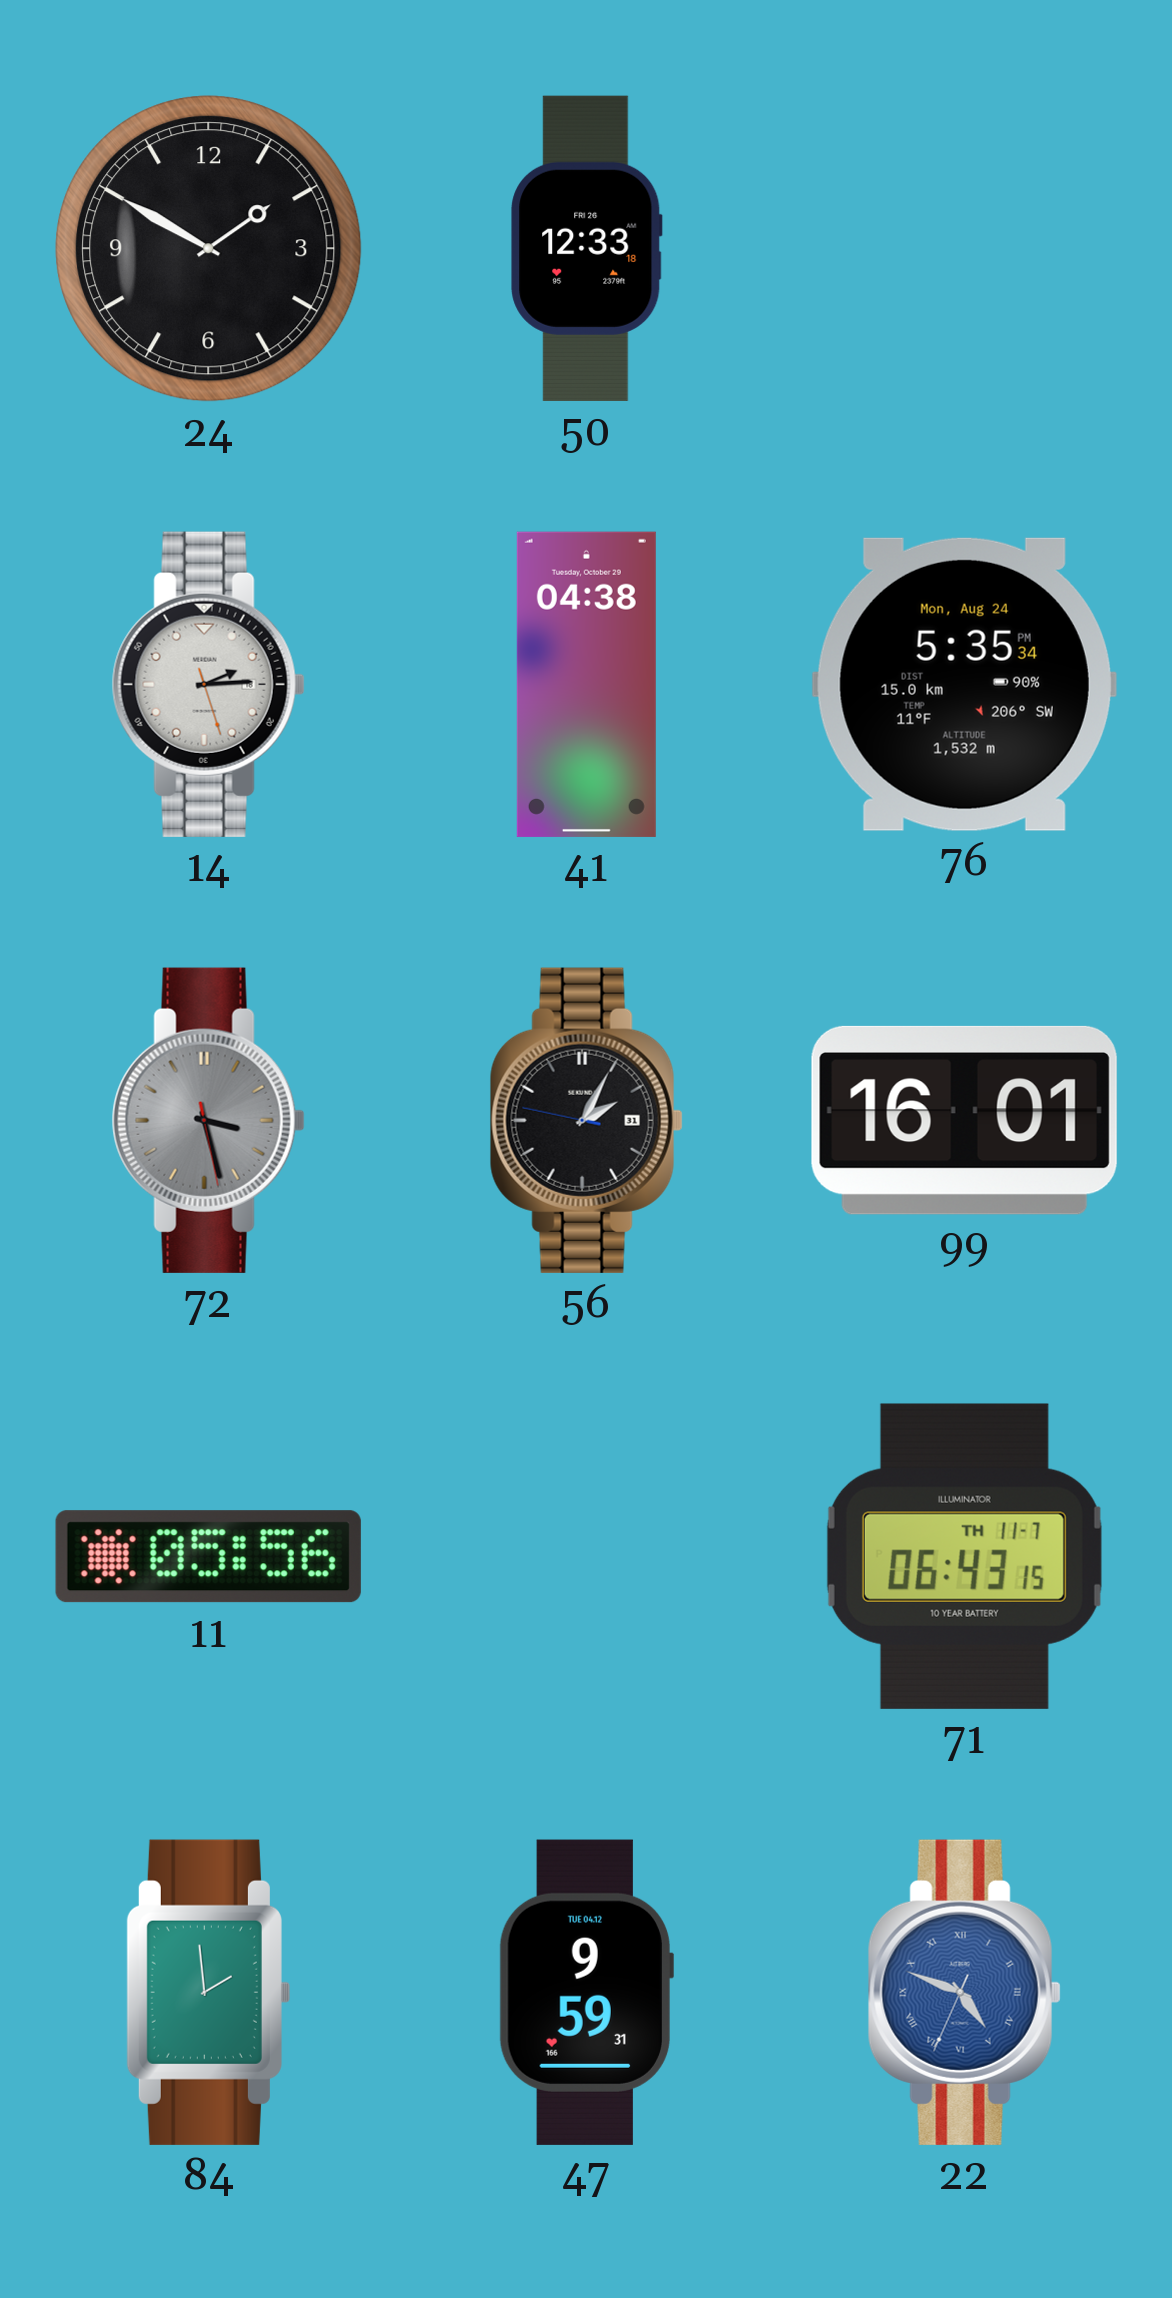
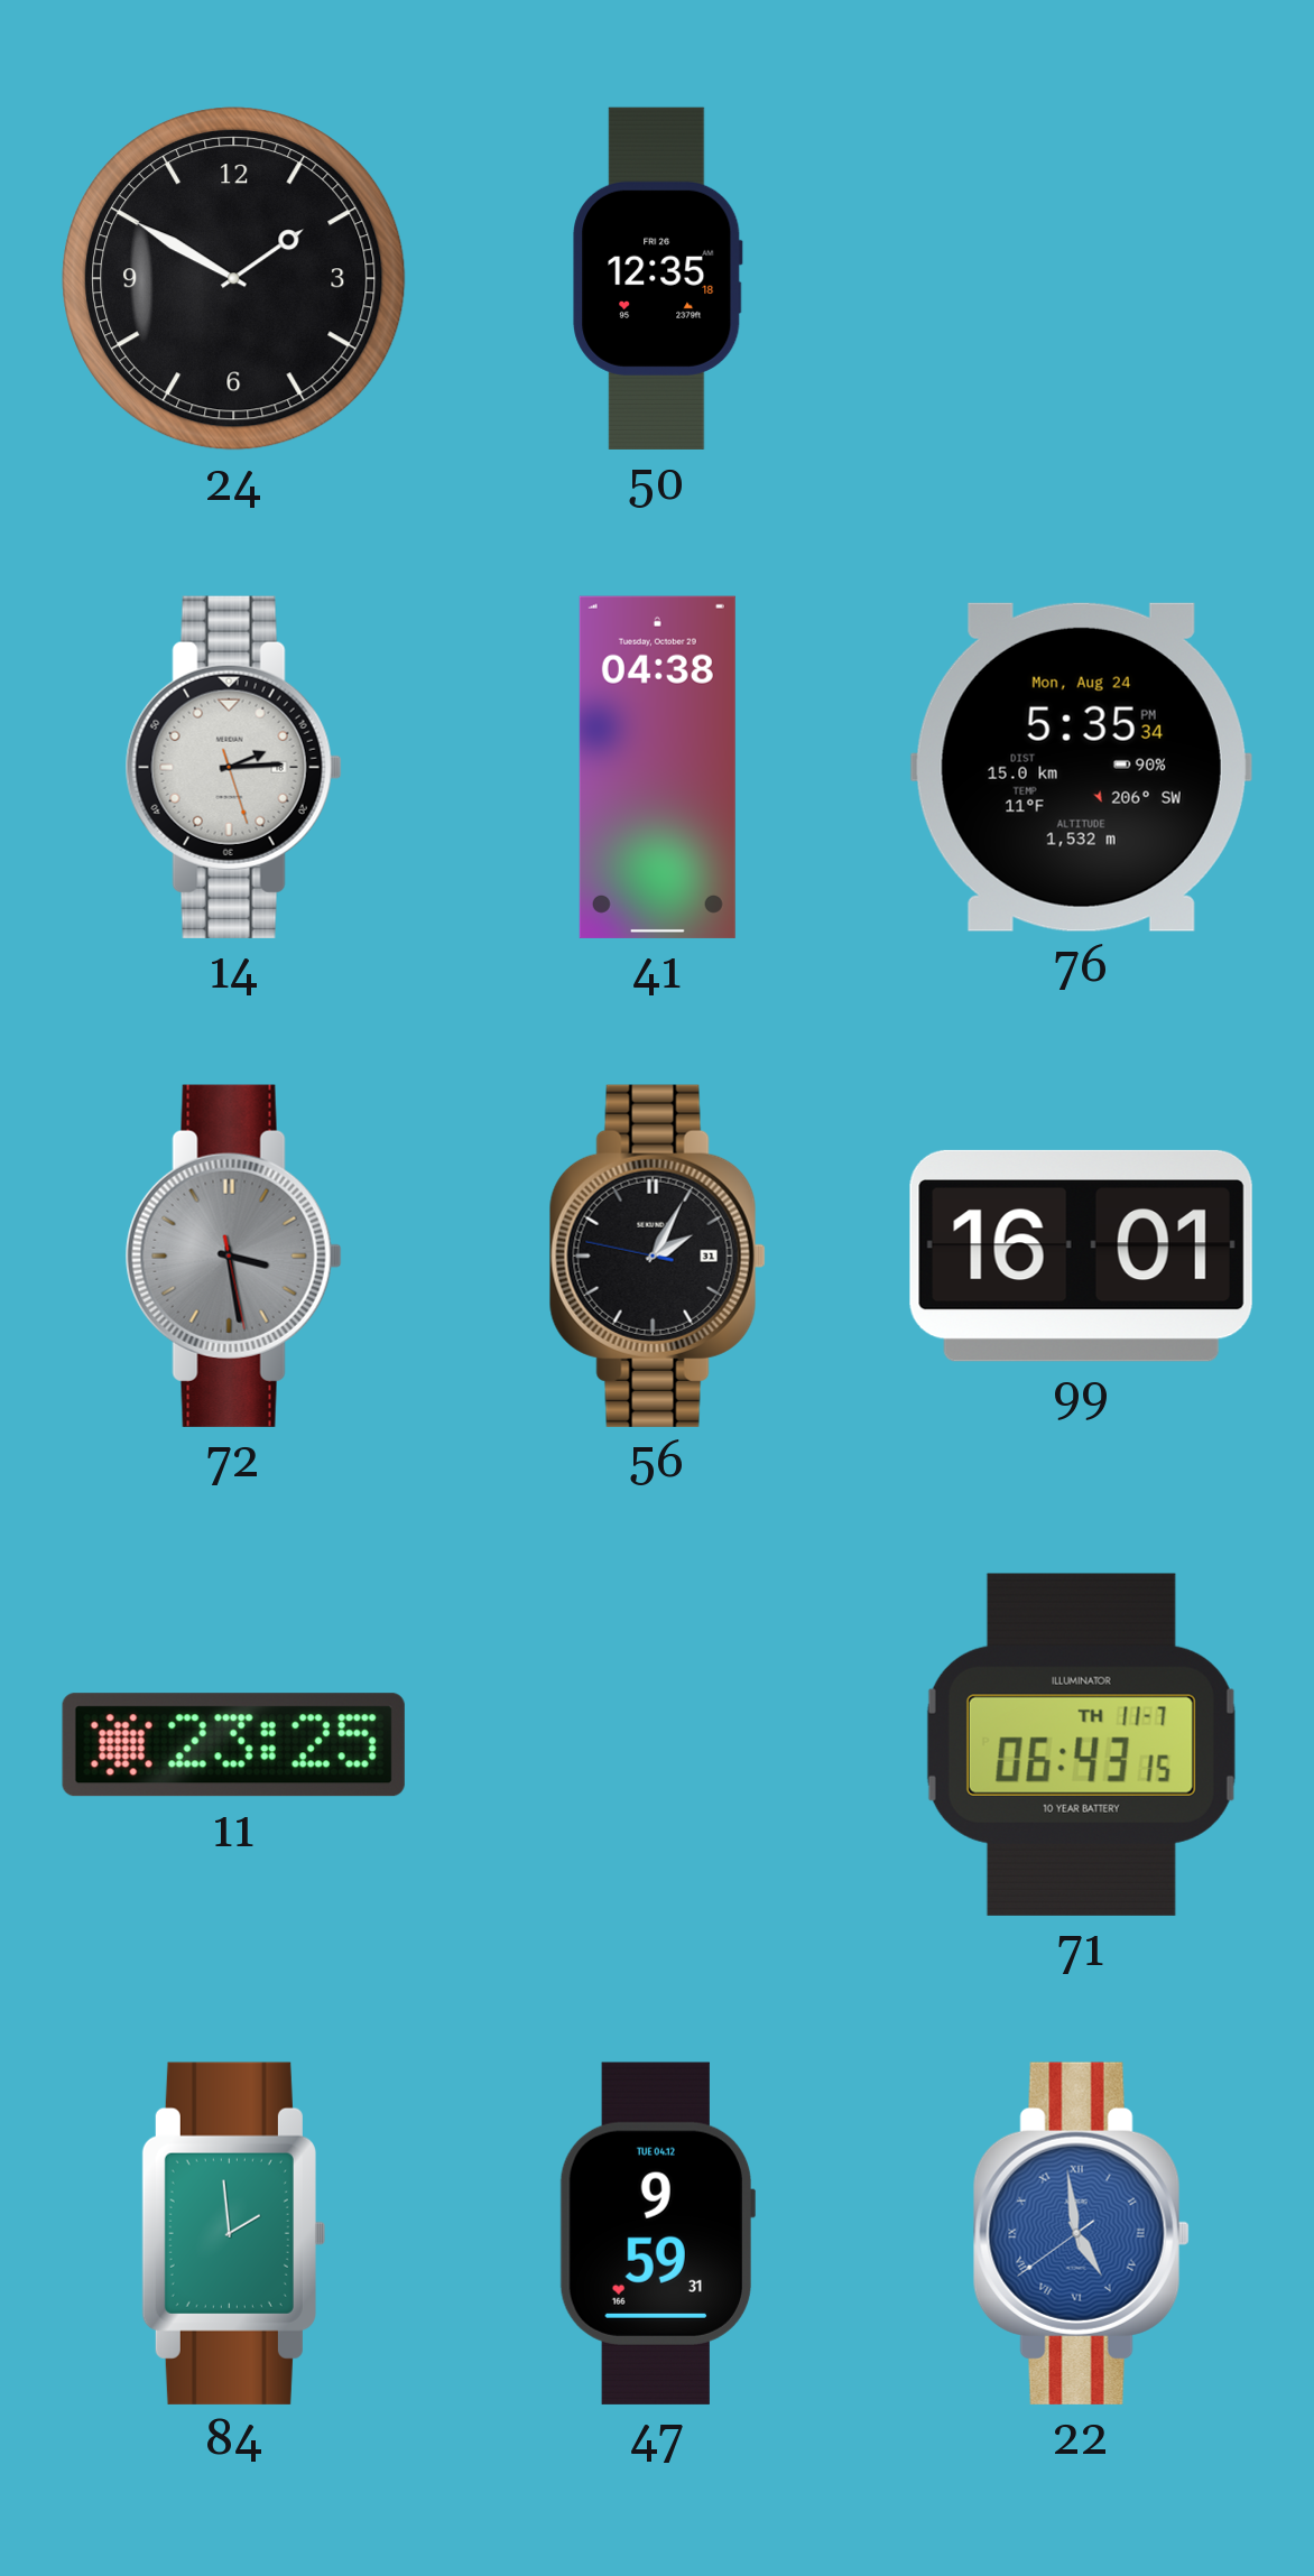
50: 12:33 -> 12:35
72: 3:27 -> 3:28
11: 05:56 -> 23:25
22: 4:48 -> 4:58
